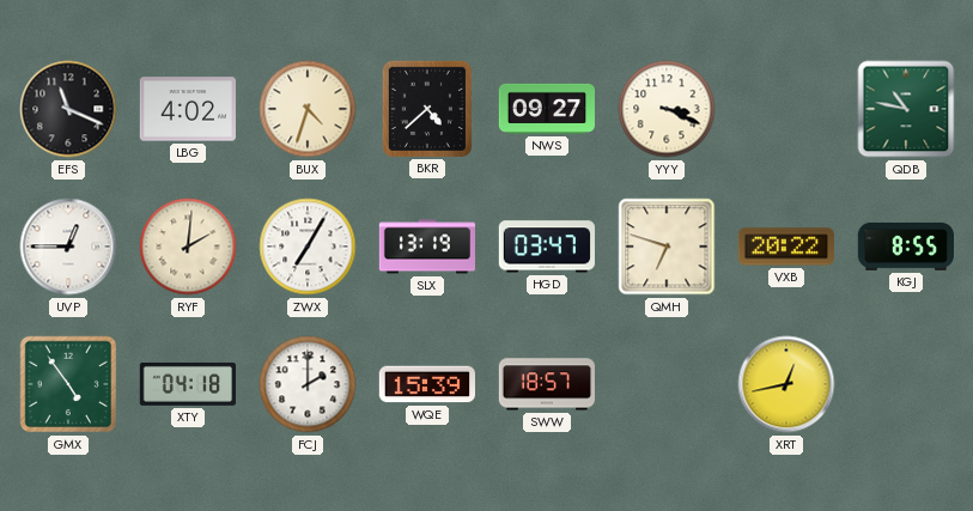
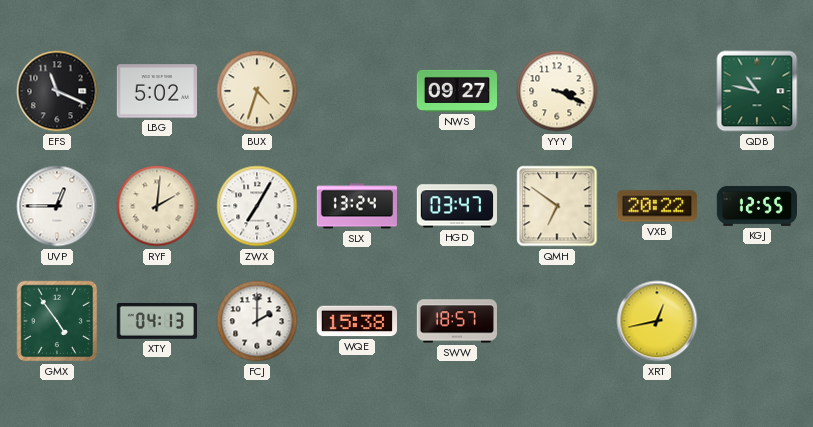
LBG: 4:02 -> 5:02
BKR: 4:38 -> none
SLX: 13:19 -> 13:24
QMH: 6:48 -> 6:51
KGJ: 8:55 -> 12:55
XTY: 04:18 -> 04:13
WQE: 15:39 -> 15:38
